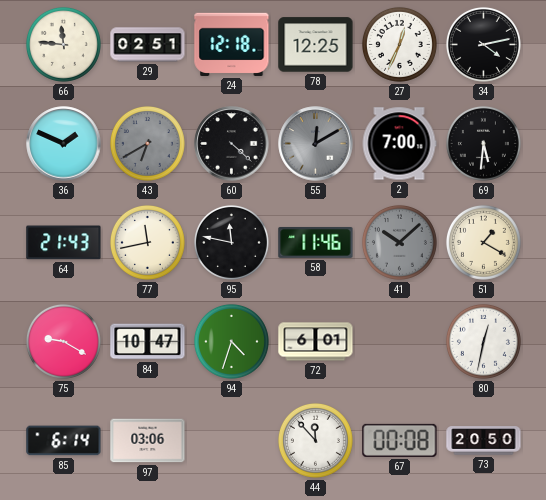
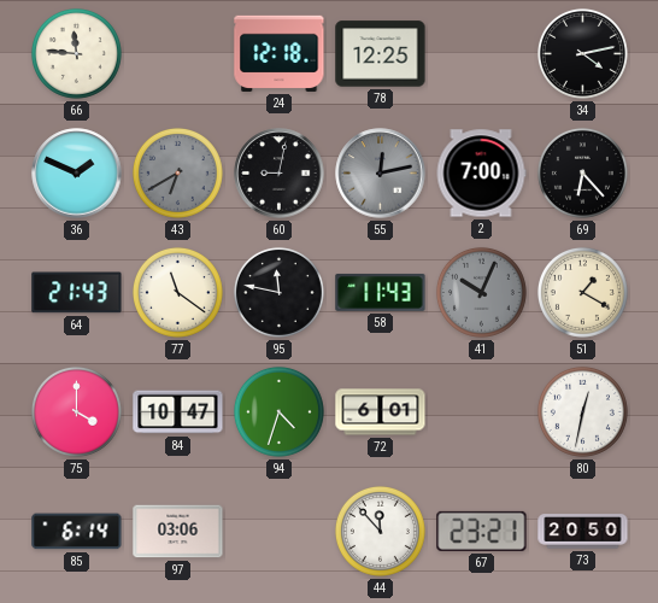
29: 02:51 -> none
27: 12:34 -> none
60: 4:22 -> 9:02
55: 12:10 -> 12:13
69: 5:31 -> 6:23
77: 11:43 -> 11:21
58: 11:46 -> 11:43
41: 10:08 -> 10:04
75: 9:20 -> 4:00
67: 00:08 -> 23:21
